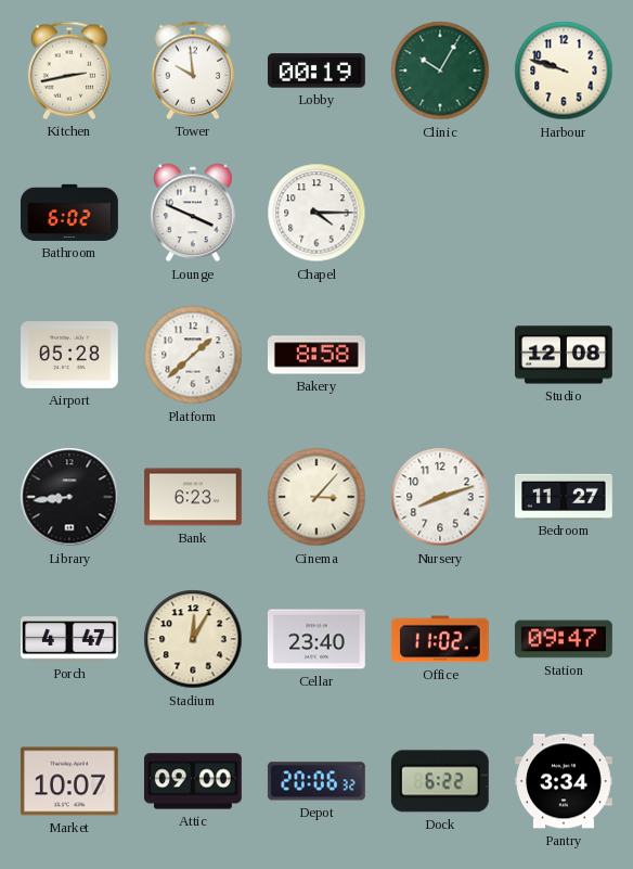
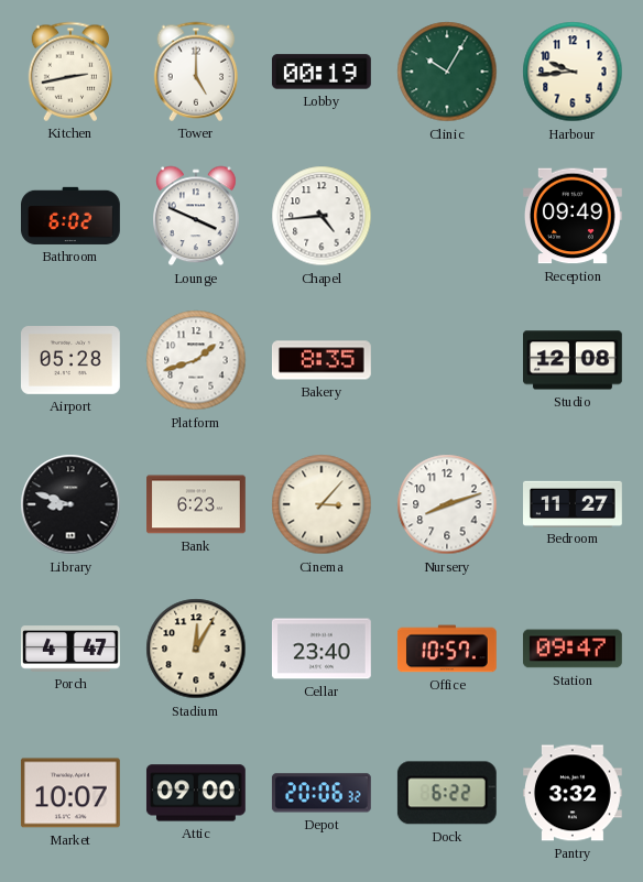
Tower: 9:59 -> 5:00
Harbour: 9:48 -> 9:44
Chapel: 4:15 -> 4:44
Reception: none -> 09:49
Platform: 1:38 -> 1:42
Bakery: 8:58 -> 8:35
Library: 8:44 -> 8:48
Office: 11:02 -> 10:57
Pantry: 3:34 -> 3:32
